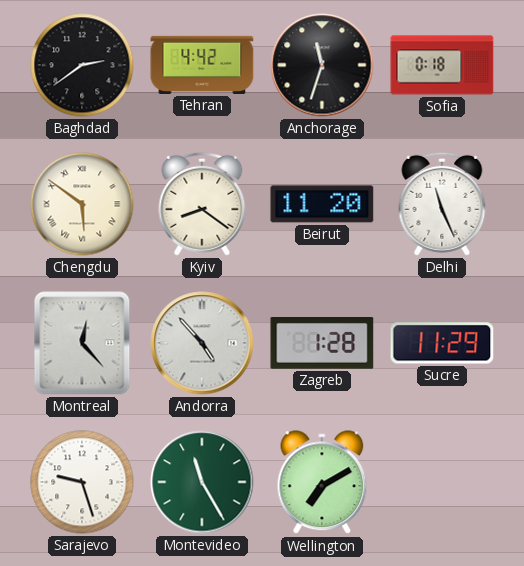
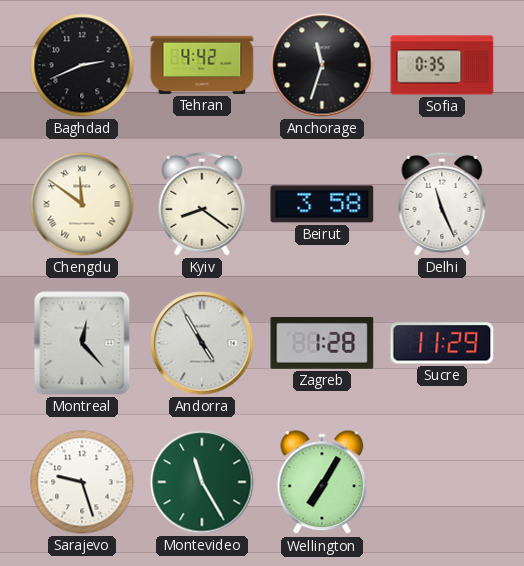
Baghdad: 2:39 -> 2:41
Sofia: 0:18 -> 0:35
Chengdu: 5:51 -> 11:51
Beirut: 11:20 -> 3:58
Andorra: 4:53 -> 4:55
Wellington: 7:10 -> 7:05
